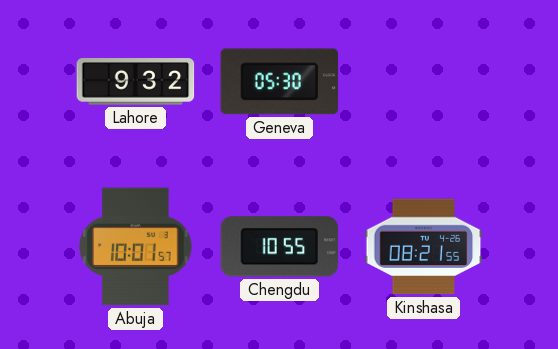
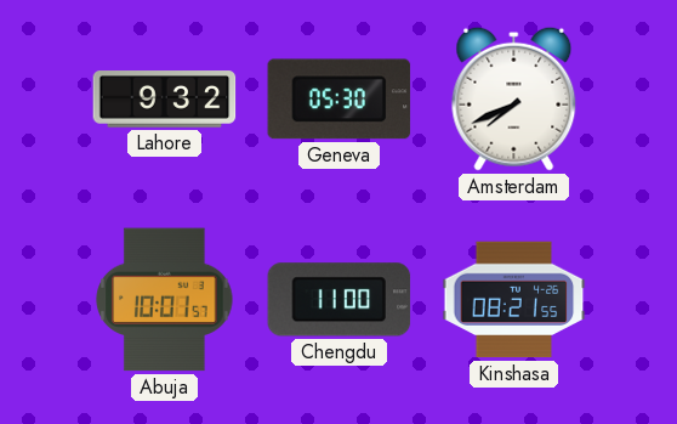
Amsterdam: none -> 7:41
Chengdu: 10:55 -> 11:00
